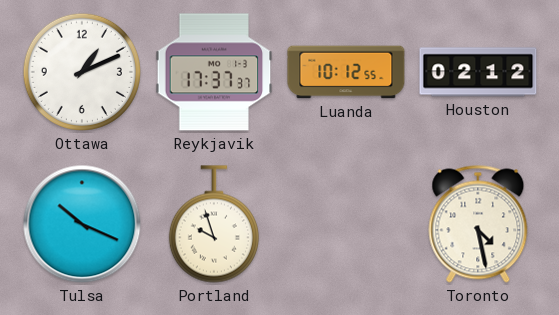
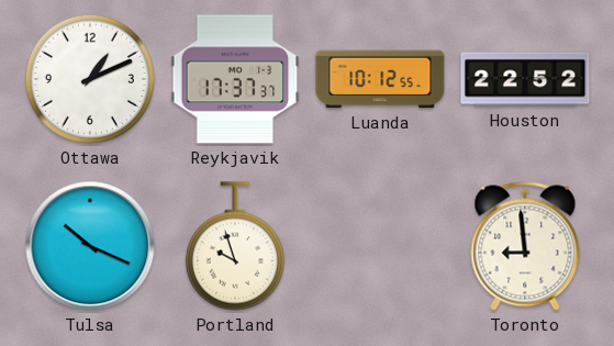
Houston: 02:12 -> 22:52
Toronto: 4:28 -> 8:59
